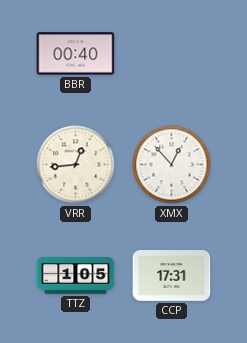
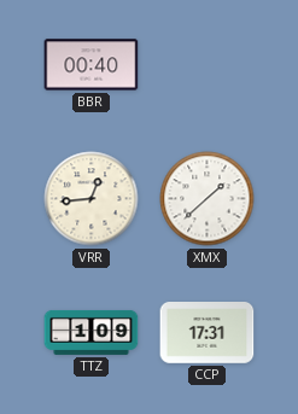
XMX: 12:53 -> 1:38
TTZ: 1:05 -> 1:09
